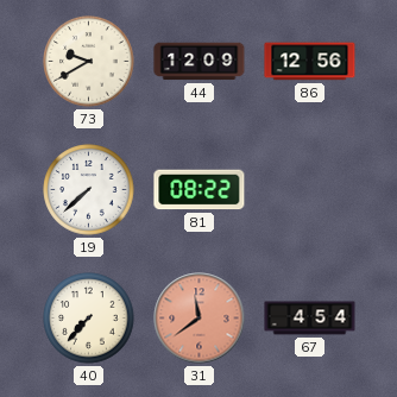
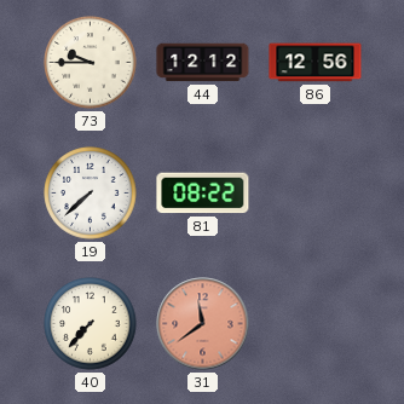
73: 9:40 -> 9:45
44: 12:09 -> 12:12
67: 4:54 -> none
